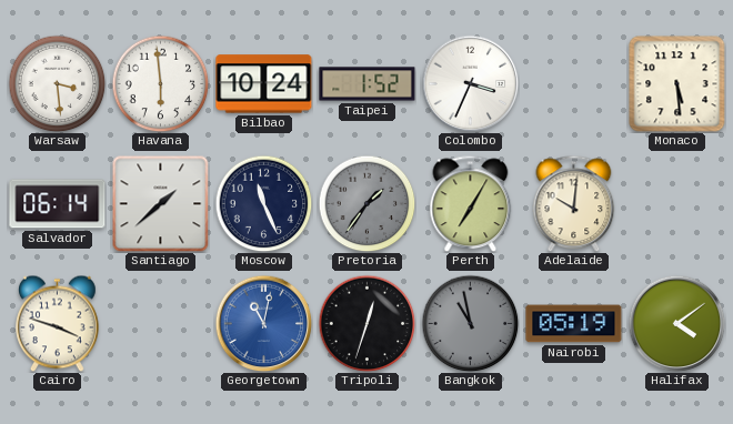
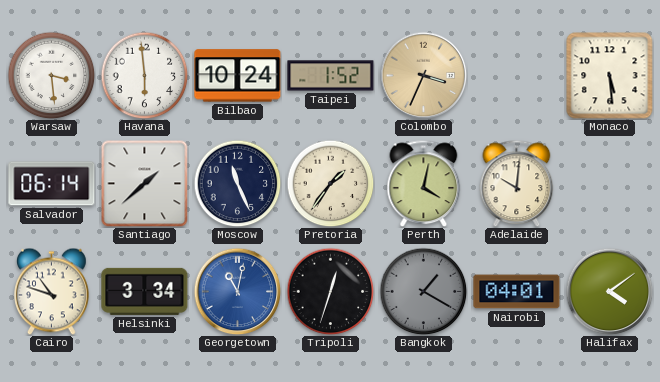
Colombo dial: white -> champagne
Pretoria dial: grey -> cream
Perth: 7:05 -> 4:02
Cairo: 3:48 -> 10:48
Helsinki: none -> 3:34
Bangkok: 10:58 -> 1:20
Nairobi: 05:19 -> 04:01
